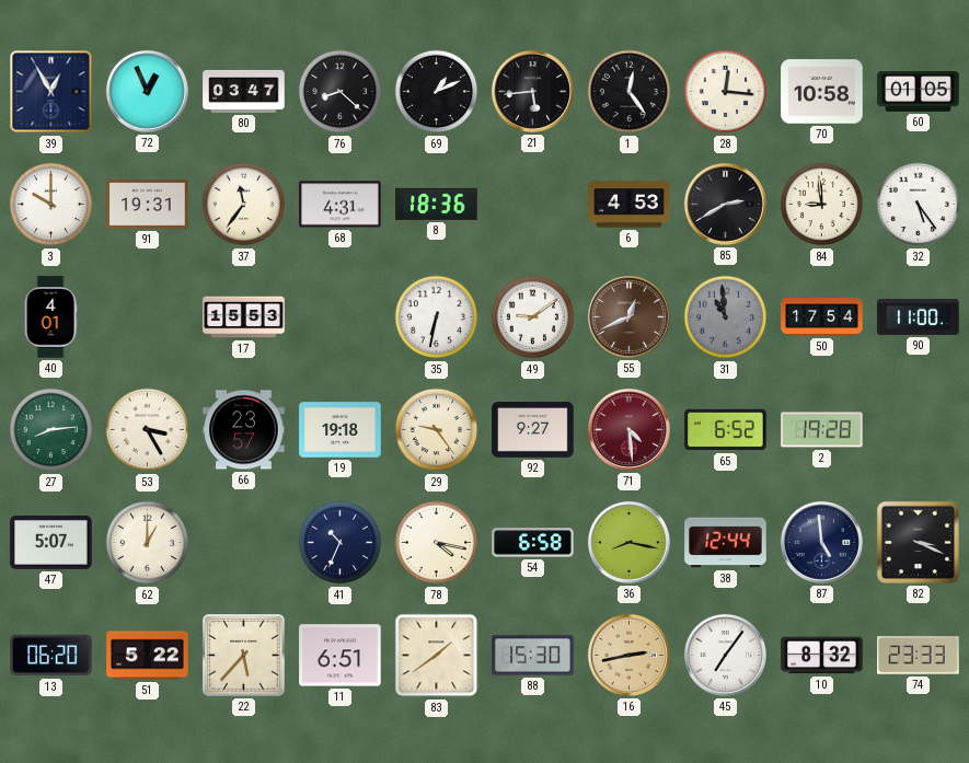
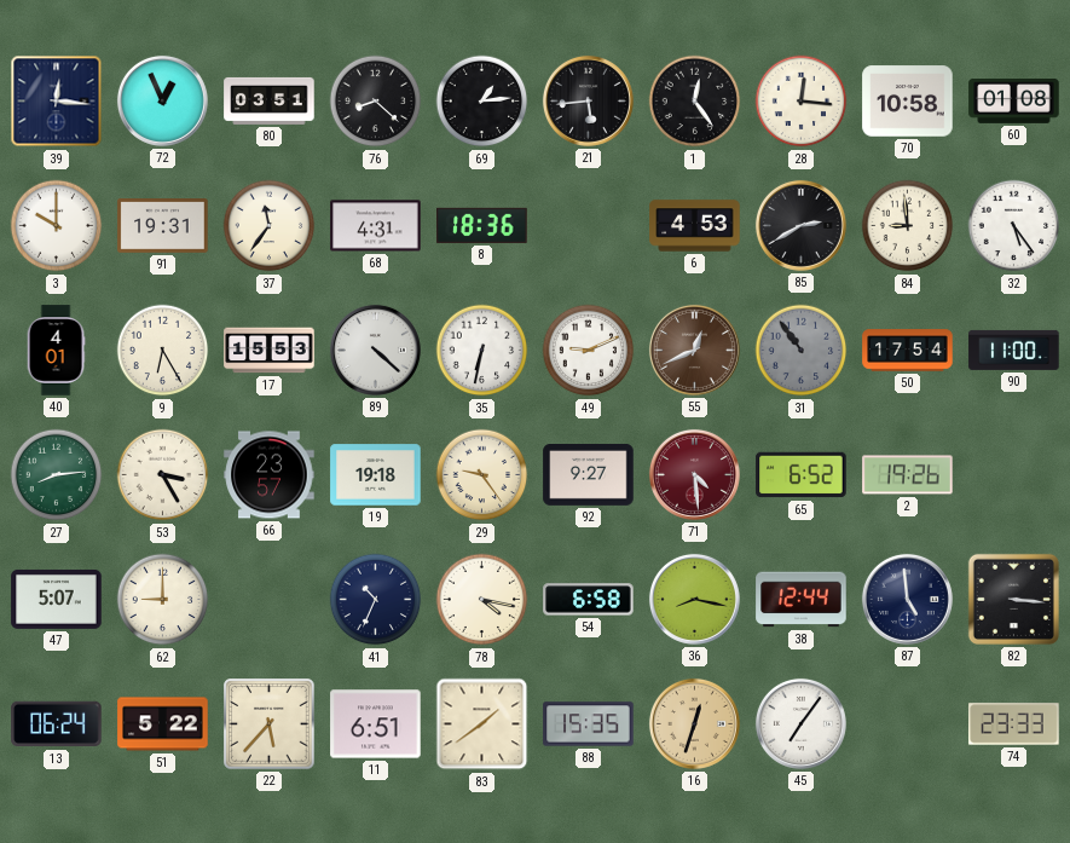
39: 12:55 -> 12:16
80: 03:47 -> 03:51
69: 1:11 -> 1:14
60: 01:05 -> 01:08
9: none -> 6:25
89: none -> 4:22
49: 9:09 -> 9:11
31: 10:59 -> 10:54
2: 19:28 -> 19:26
62: 1:00 -> 9:00
82: 3:19 -> 3:16
13: 06:20 -> 06:24
88: 15:30 -> 15:35
16: 2:43 -> 12:33
10: 8:32 -> none
